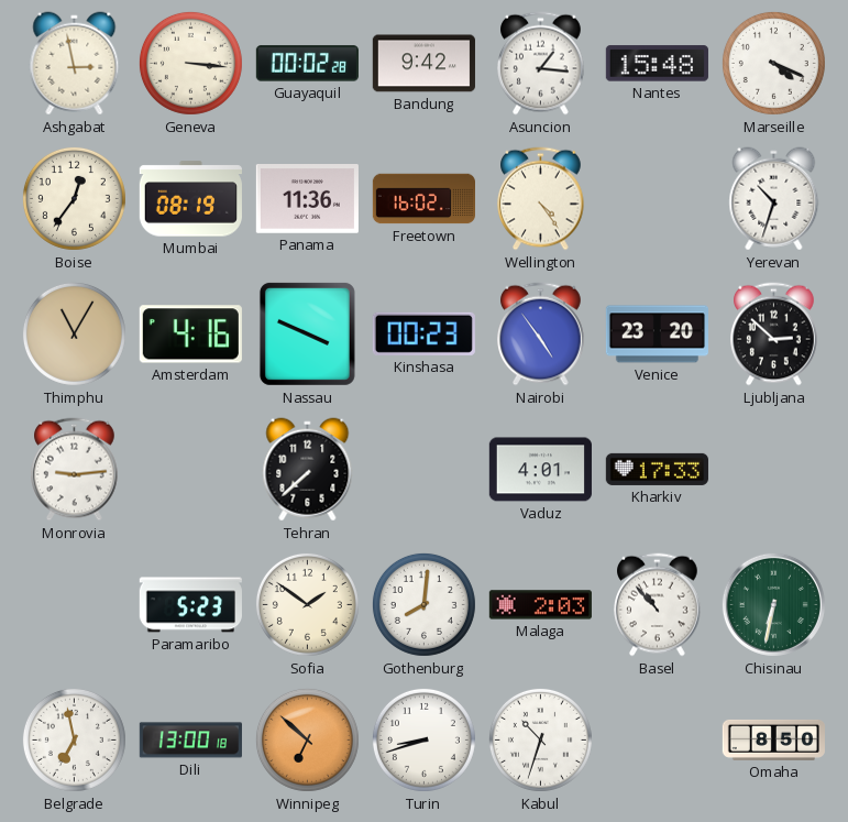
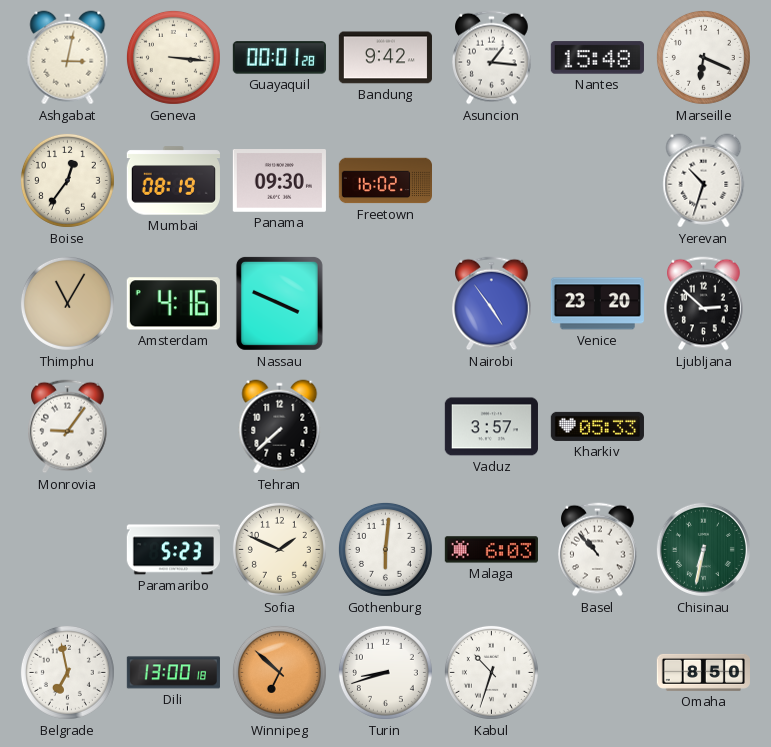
Ashgabat: 2:58 -> 3:02
Guayaquil: 00:02 -> 00:01
Marseille: 4:19 -> 6:19
Panama: 11:36 -> 09:30
Wellington: 4:24 -> none
Kinshasa: 00:23 -> none
Monrovia: 9:14 -> 9:06
Vaduz: 4:01 -> 3:57
Kharkiv: 17:33 -> 05:33
Sofia: 1:51 -> 1:49
Gothenburg: 8:01 -> 6:01
Malaga: 2:03 -> 6:03
